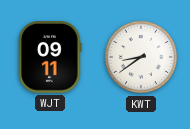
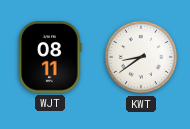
WJT: 09:11 -> 08:11
